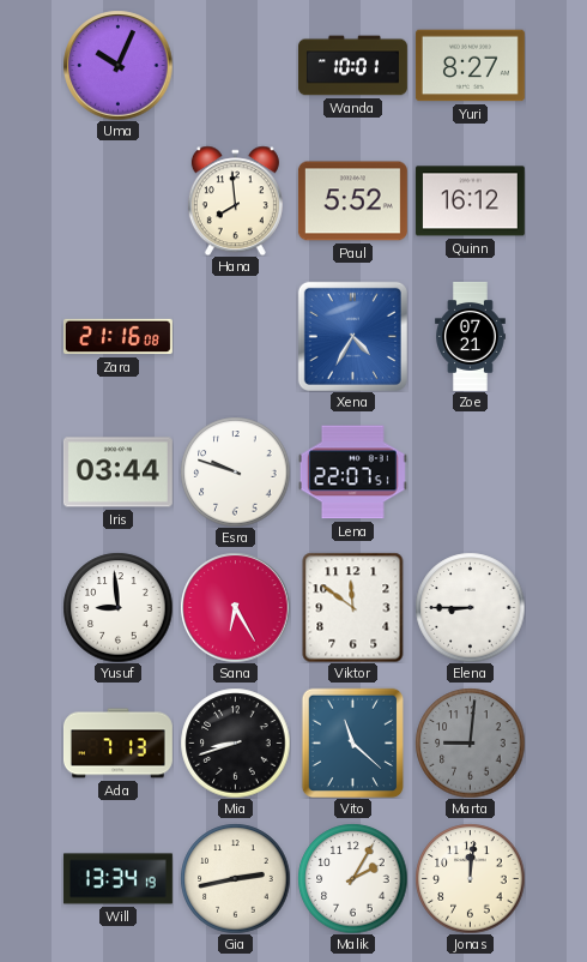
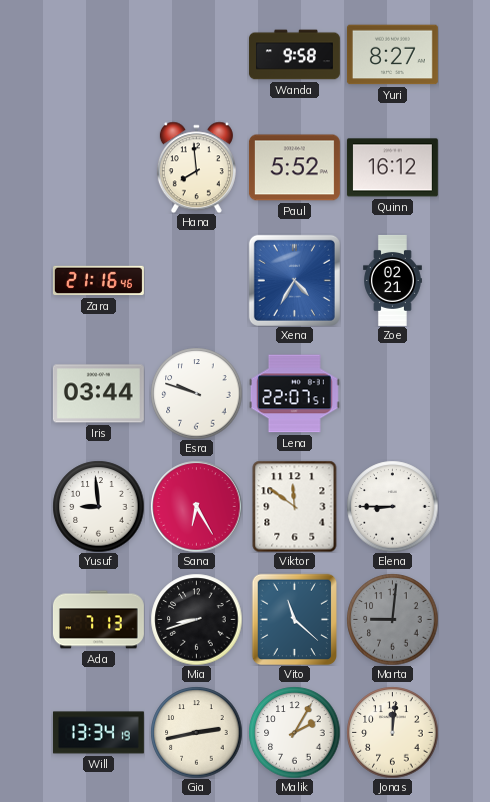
Uma: 10:04 -> none
Wanda: 10:01 -> 9:58
Zara: 21:16:08 -> 21:16:46
Zoe: 07:21 -> 02:21
